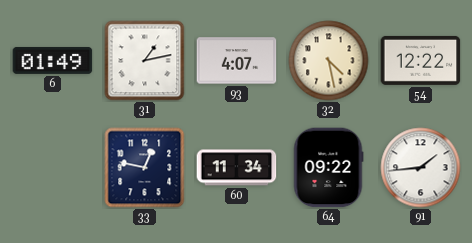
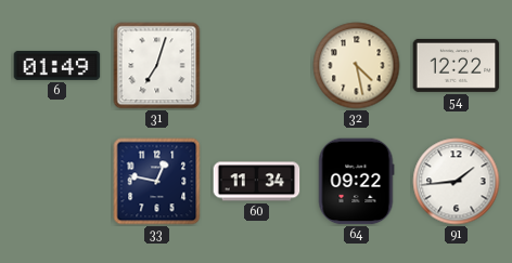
31: 1:13 -> 7:03
93: 4:07 -> none
